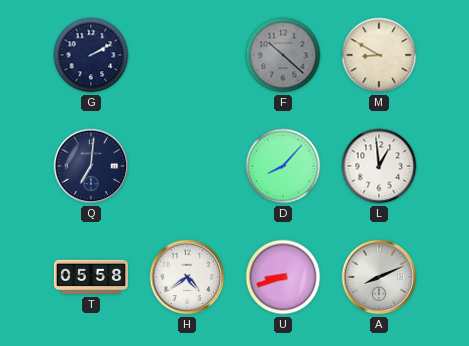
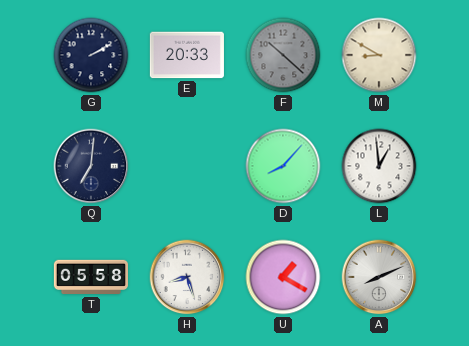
E: none -> 20:33
H: 4:39 -> 8:27
U: 8:42 -> 1:20
